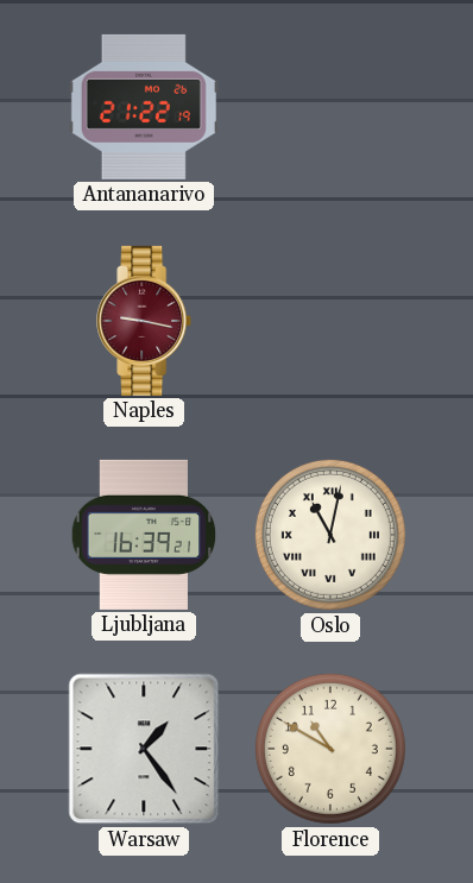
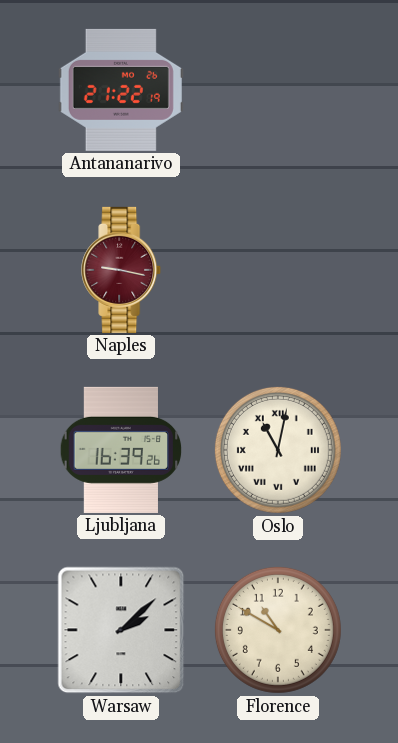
Ljubljana: 16:39:21 -> 16:39:26
Warsaw: 1:24 -> 2:08
